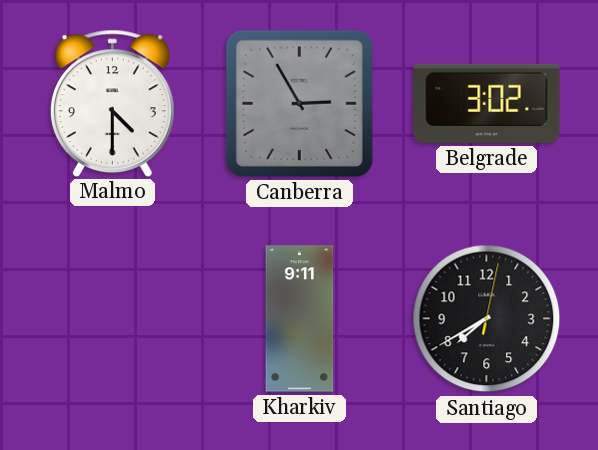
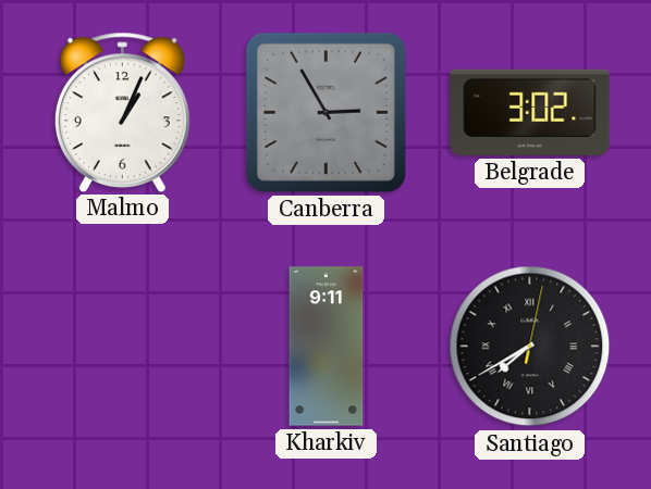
Malmo: 4:30 -> 1:04
Santiago numerals: Arabic -> Roman
